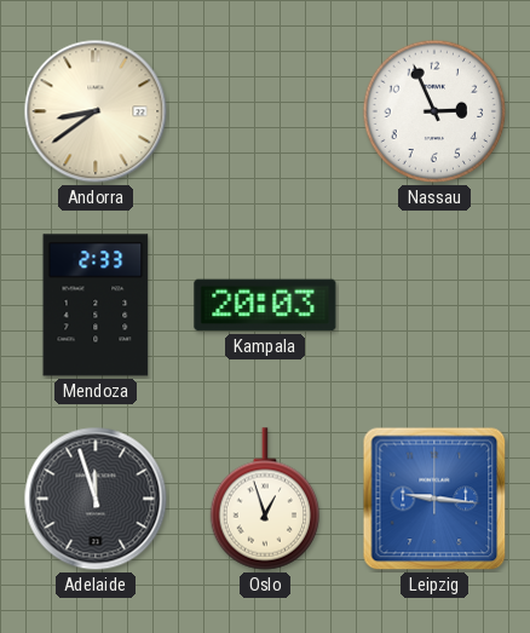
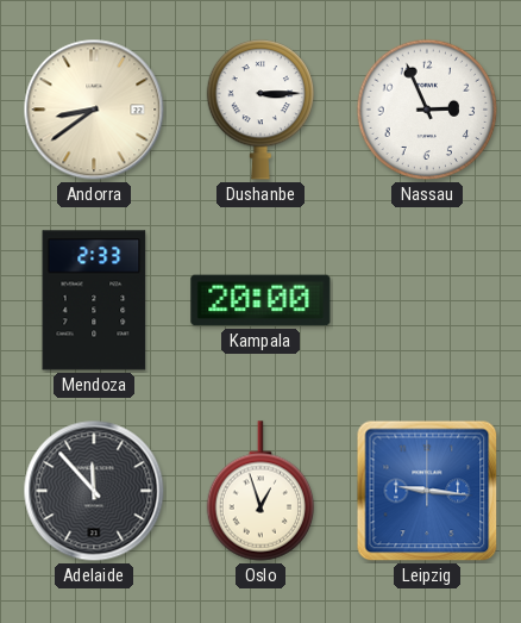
Dushanbe: none -> 3:15
Kampala: 20:03 -> 20:00
Adelaide: 11:57 -> 11:53
